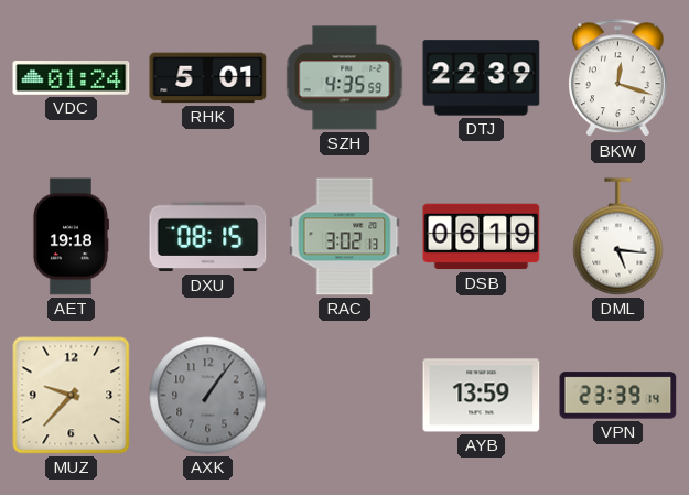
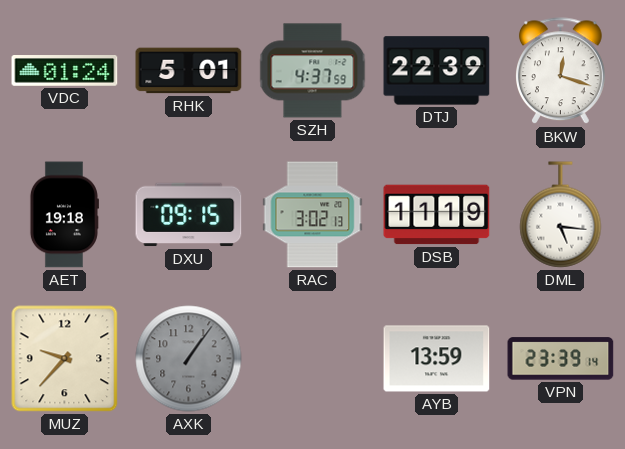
SZH: 4:35 -> 4:37
DXU: 08:15 -> 09:15
DSB: 06:19 -> 11:19
